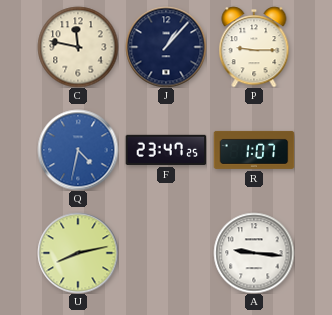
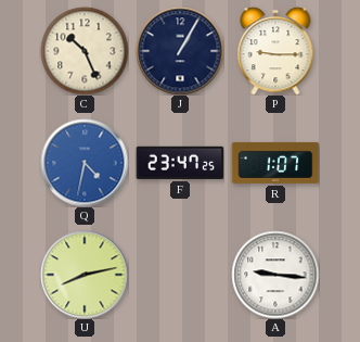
C: 11:47 -> 10:26
J: 1:07 -> 1:05
